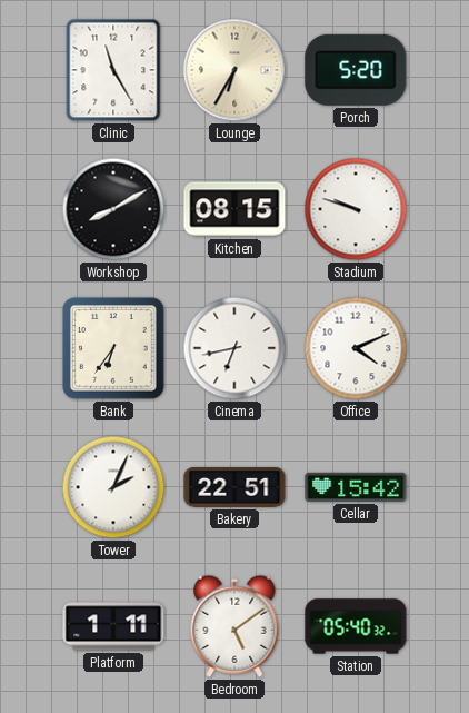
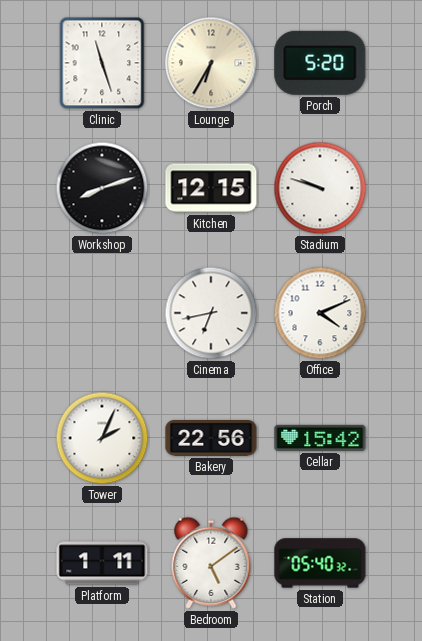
Clinic: 11:25 -> 11:27
Workshop: 8:10 -> 8:12
Kitchen: 08:15 -> 12:15
Bank: 6:36 -> none
Bakery: 22:51 -> 22:56
